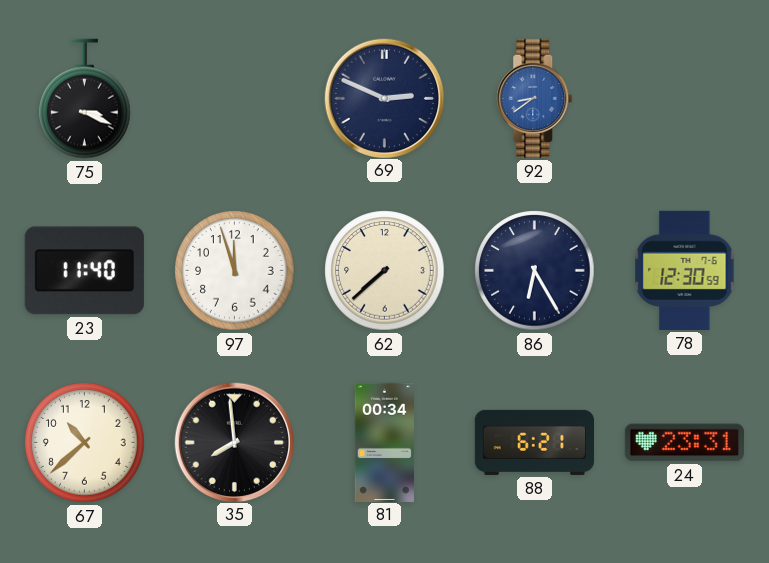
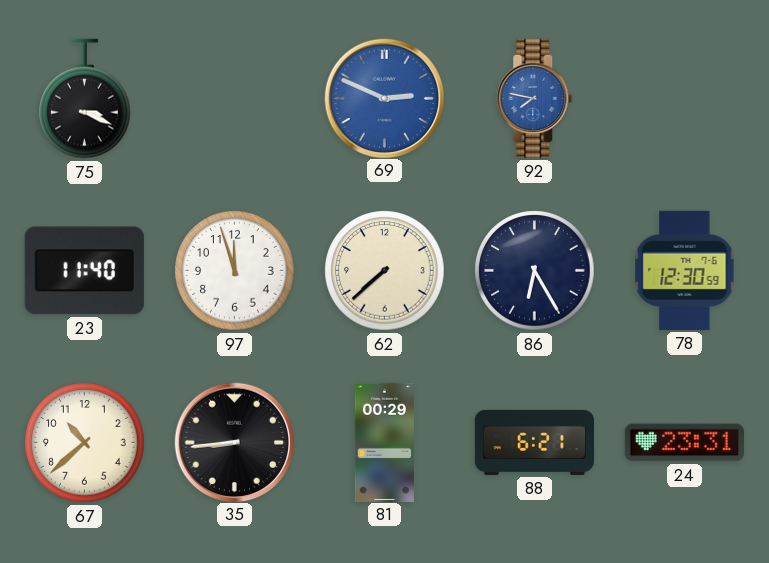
69 dial: navy -> blue
92: 8:39 -> 7:47
35: 7:59 -> 8:44
81: 00:34 -> 00:29
